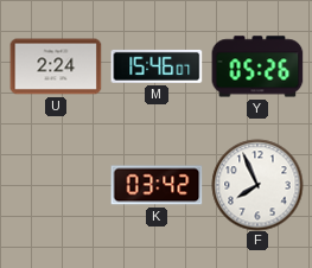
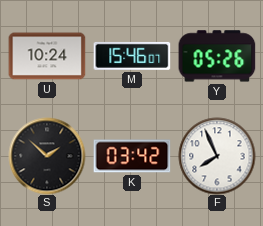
U: 2:24 -> 10:24
S: none -> 1:52
